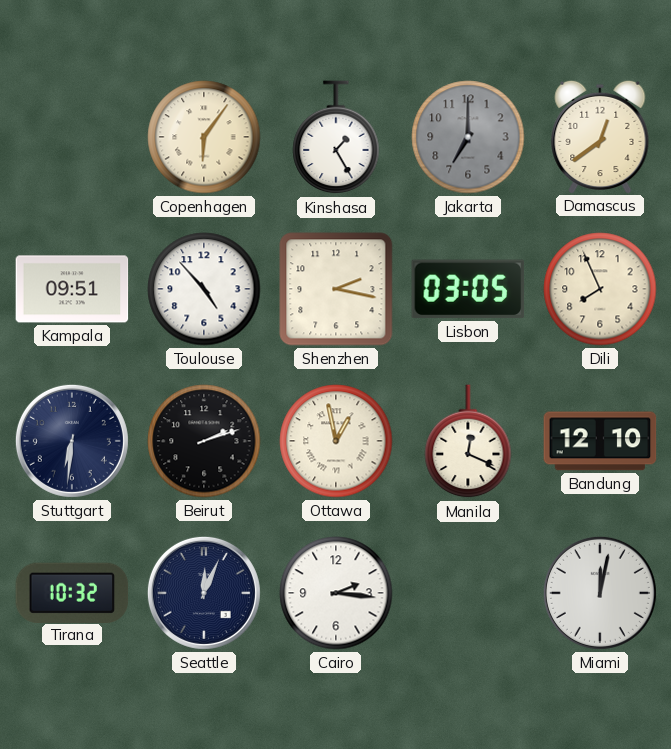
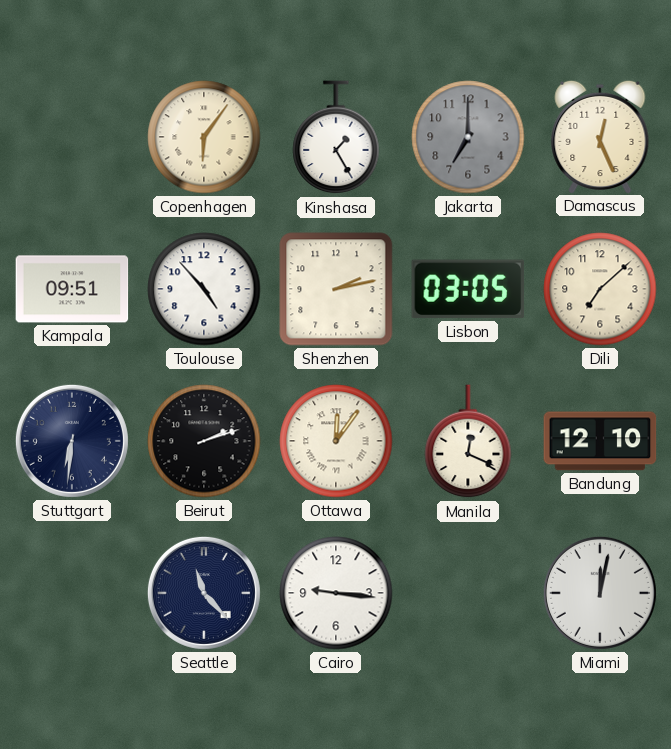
Damascus: 12:39 -> 12:26
Shenzhen: 2:17 -> 2:13
Dili: 7:56 -> 7:08
Ottawa: 12:58 -> 12:06
Tirana: 10:32 -> none
Seattle: 12:04 -> 11:23
Cairo: 2:16 -> 9:16
